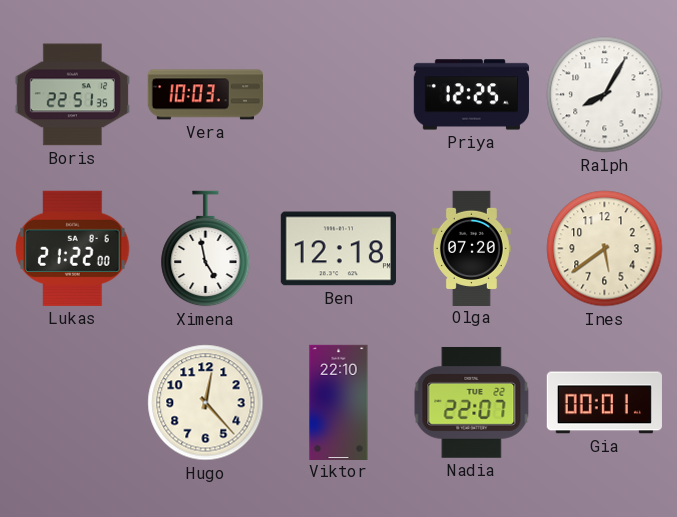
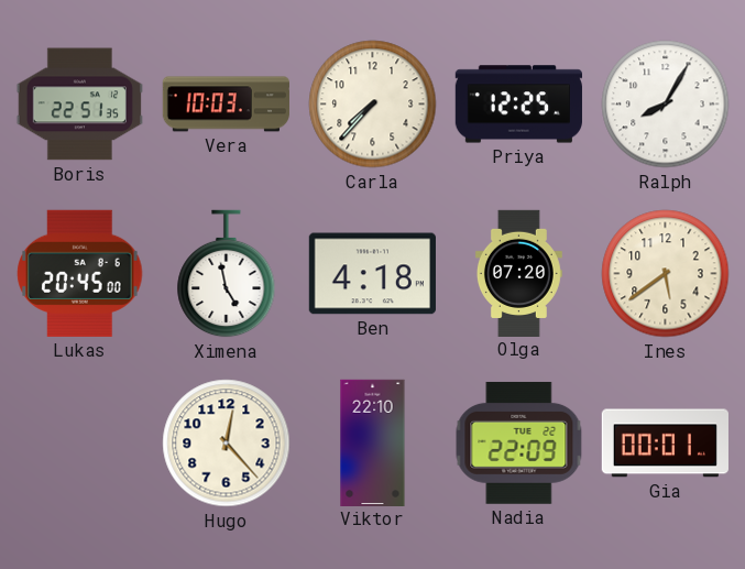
Carla: none -> 7:37
Lukas: 21:22 -> 20:45
Ben: 12:18 -> 4:18
Nadia: 22:07 -> 22:09
